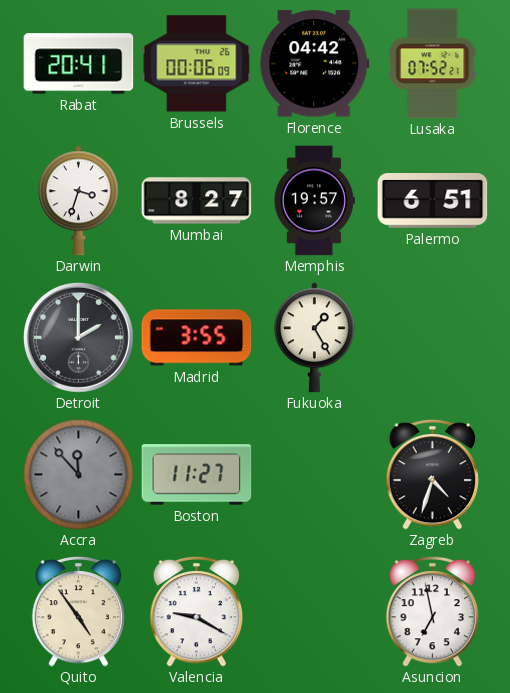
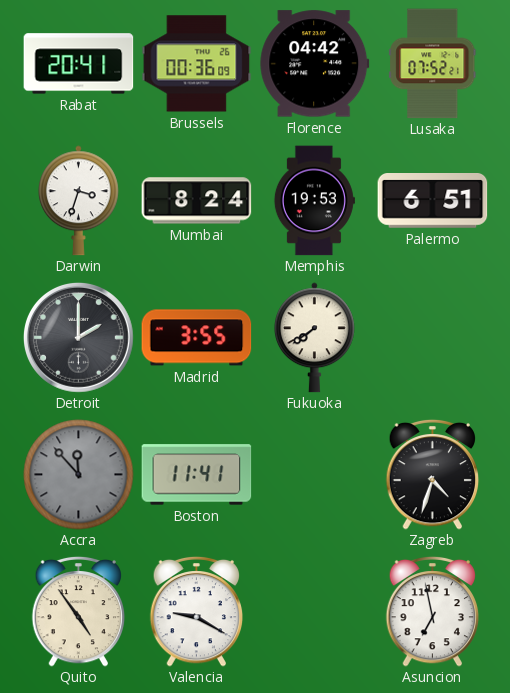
Brussels: 00:06 -> 00:36
Mumbai: 8:27 -> 8:24
Memphis: 19:57 -> 19:53
Fukuoka: 1:25 -> 7:39
Boston: 11:27 -> 11:41
